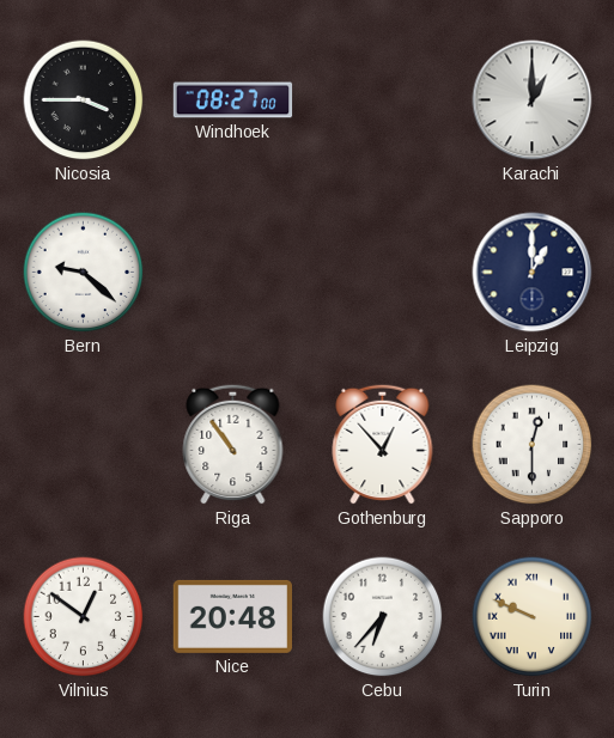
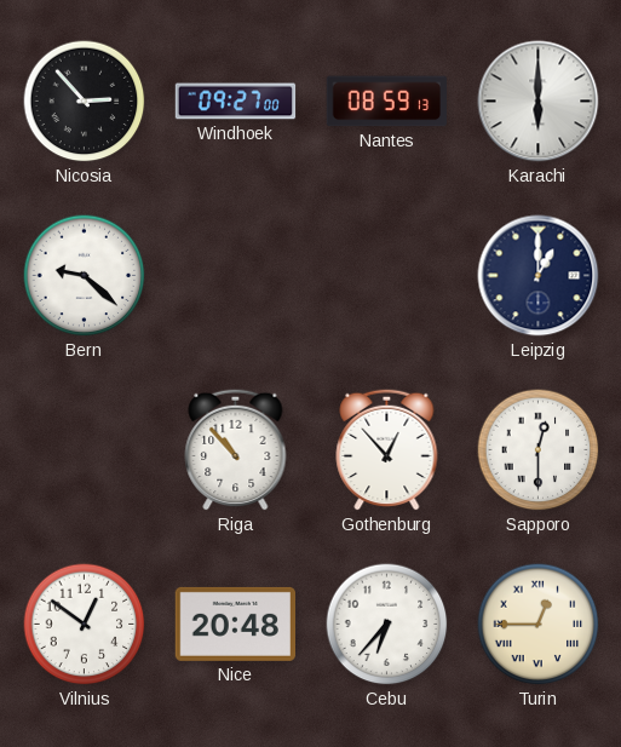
Nicosia: 3:45 -> 2:53
Windhoek: 08:27 -> 09:27
Nantes: none -> 08:59
Karachi: 1:00 -> 6:00
Riga: 10:54 -> 10:53
Turin: 9:49 -> 12:45
